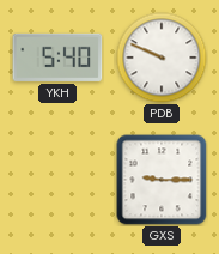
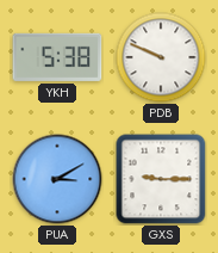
YKH: 5:40 -> 5:38
PUA: none -> 3:10
